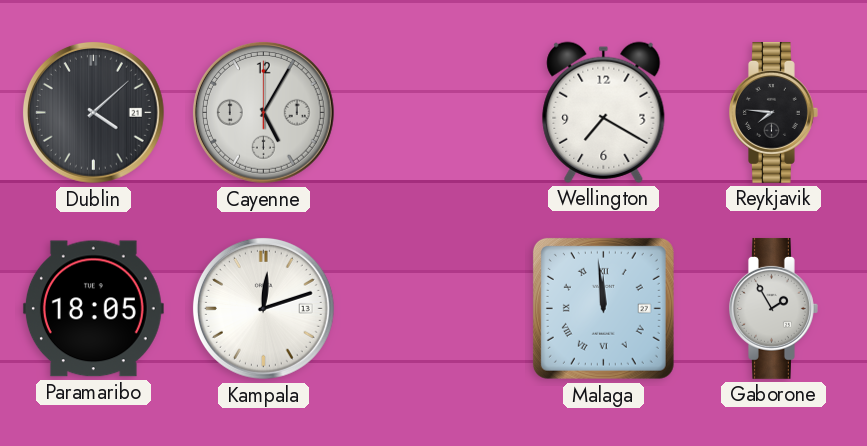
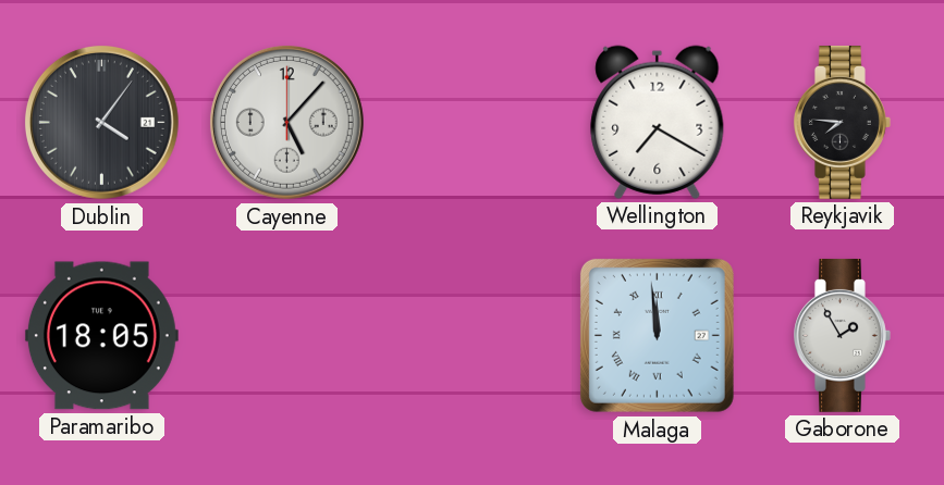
Dublin: 4:08 -> 4:06
Cayenne: 5:05 -> 5:07
Kampala: 12:12 -> none
